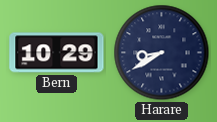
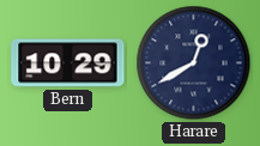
Harare: 8:40 -> 12:40
